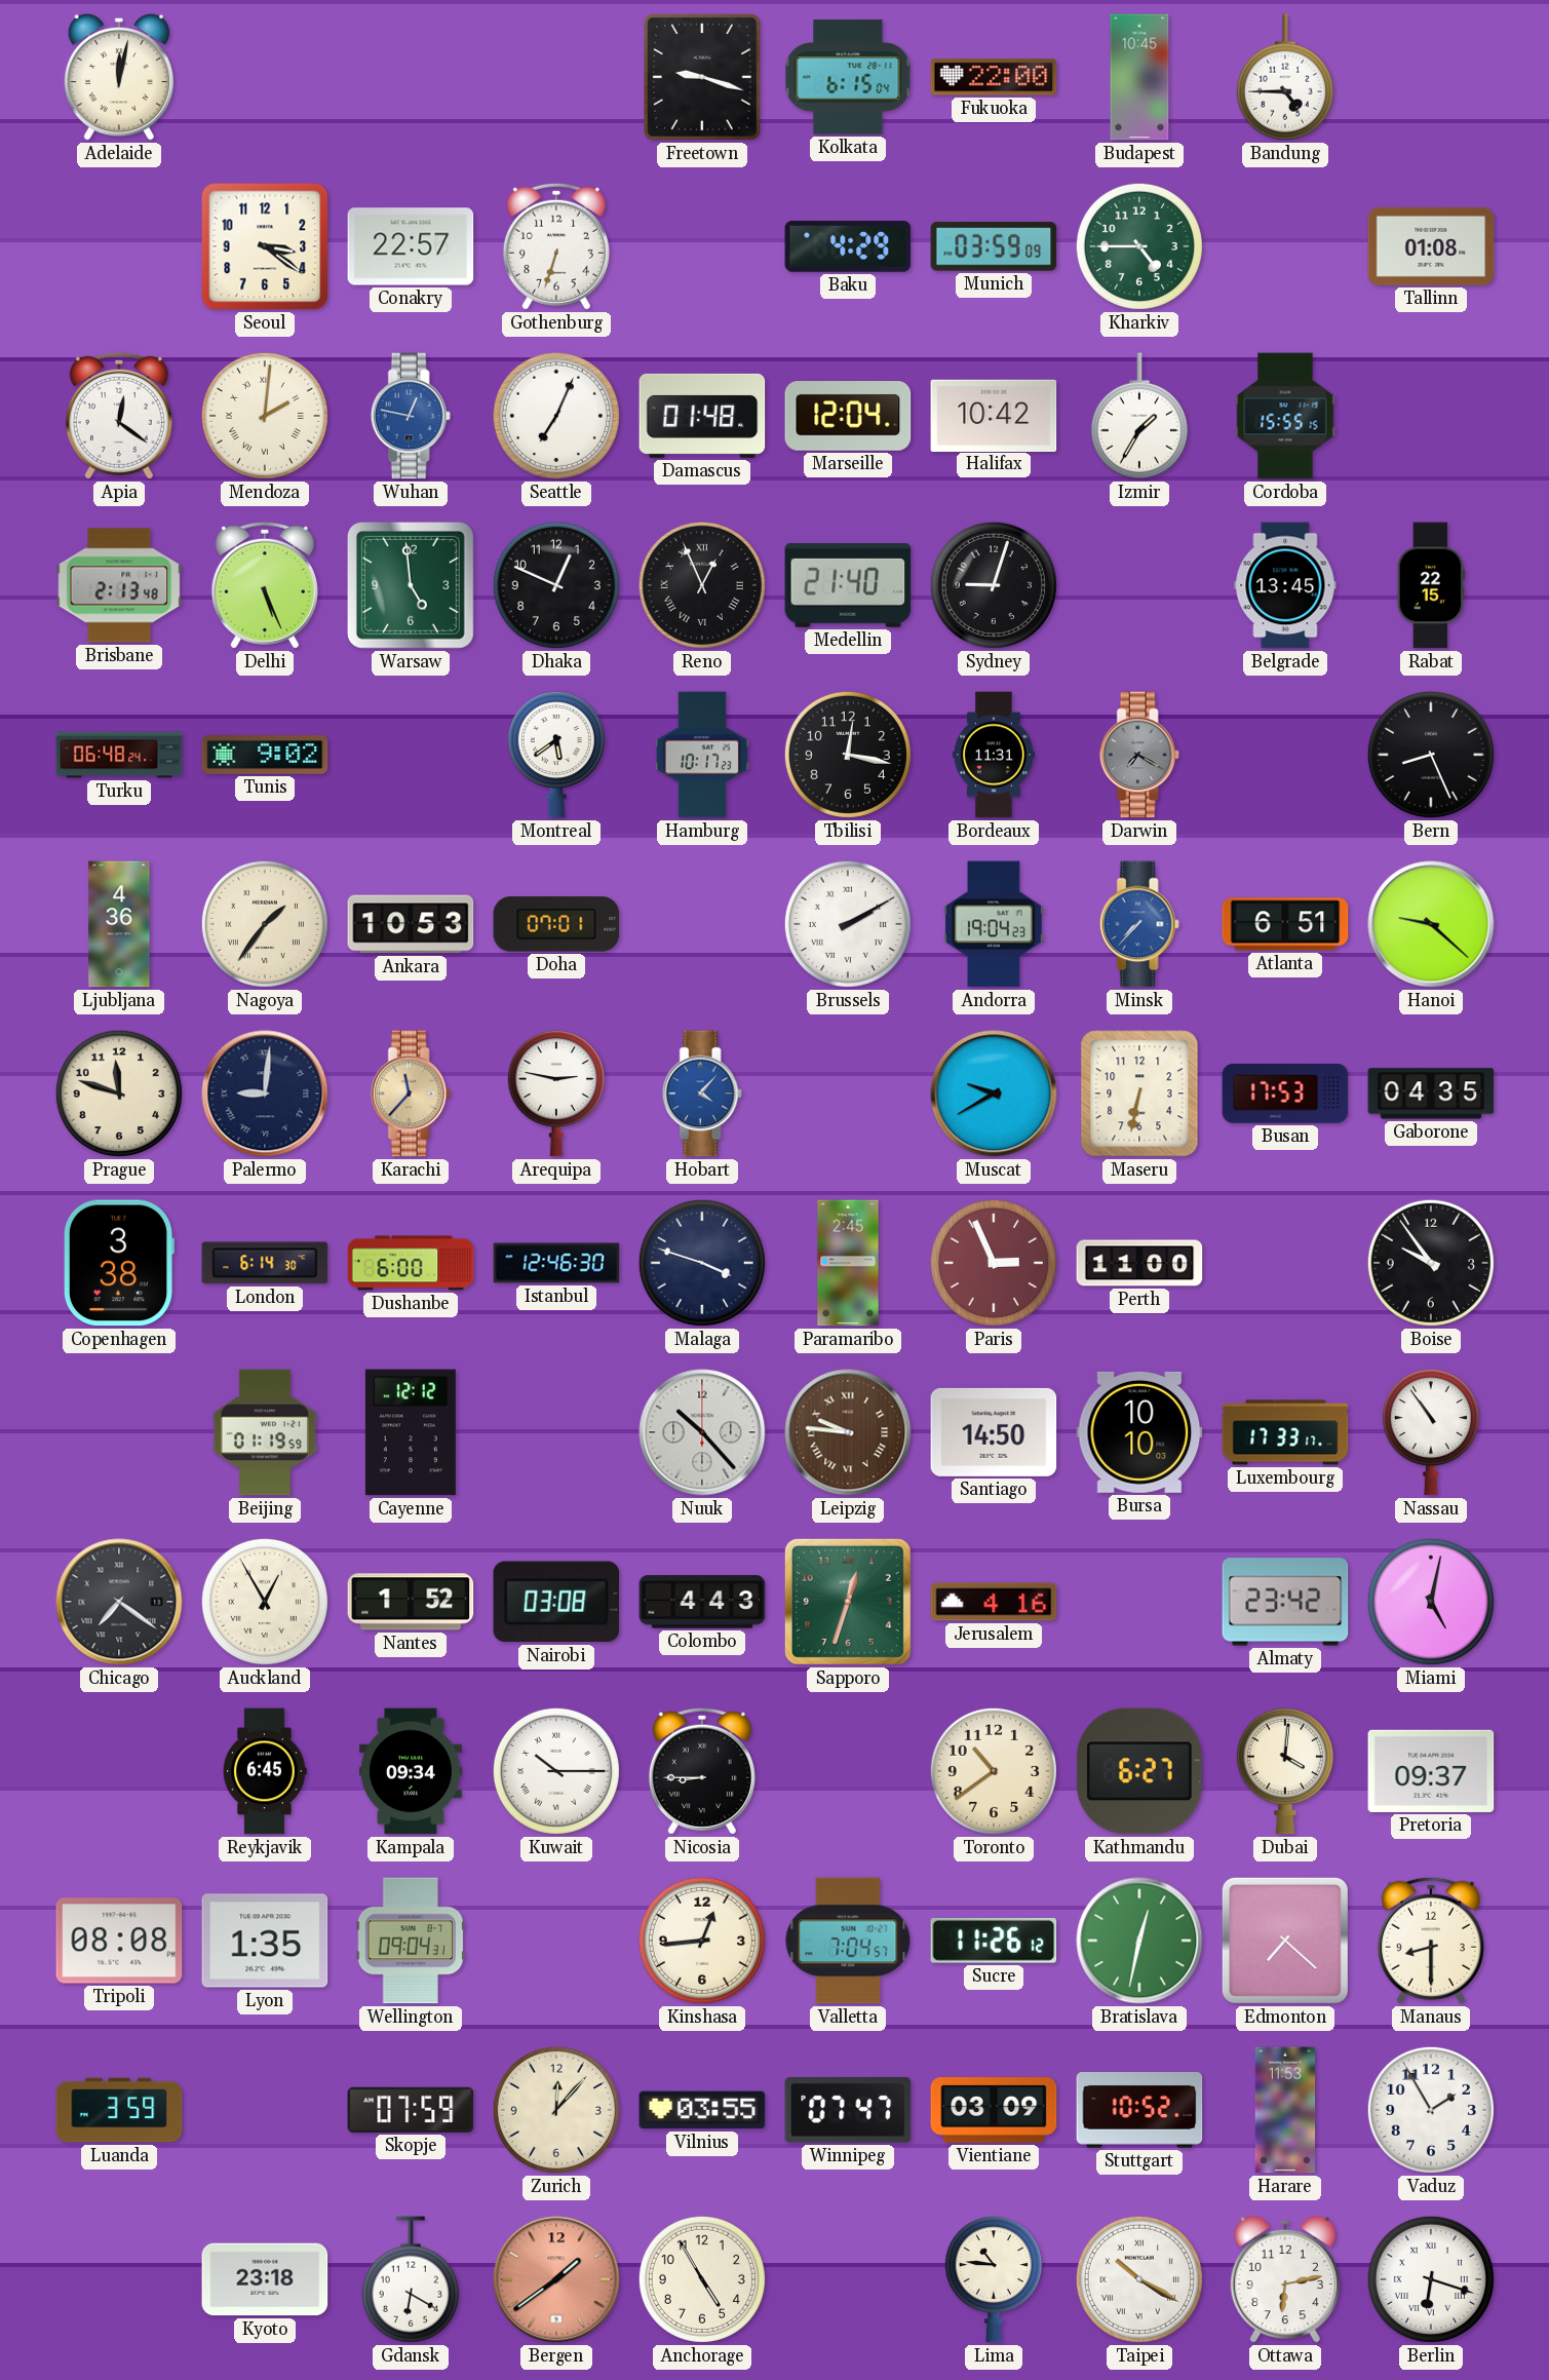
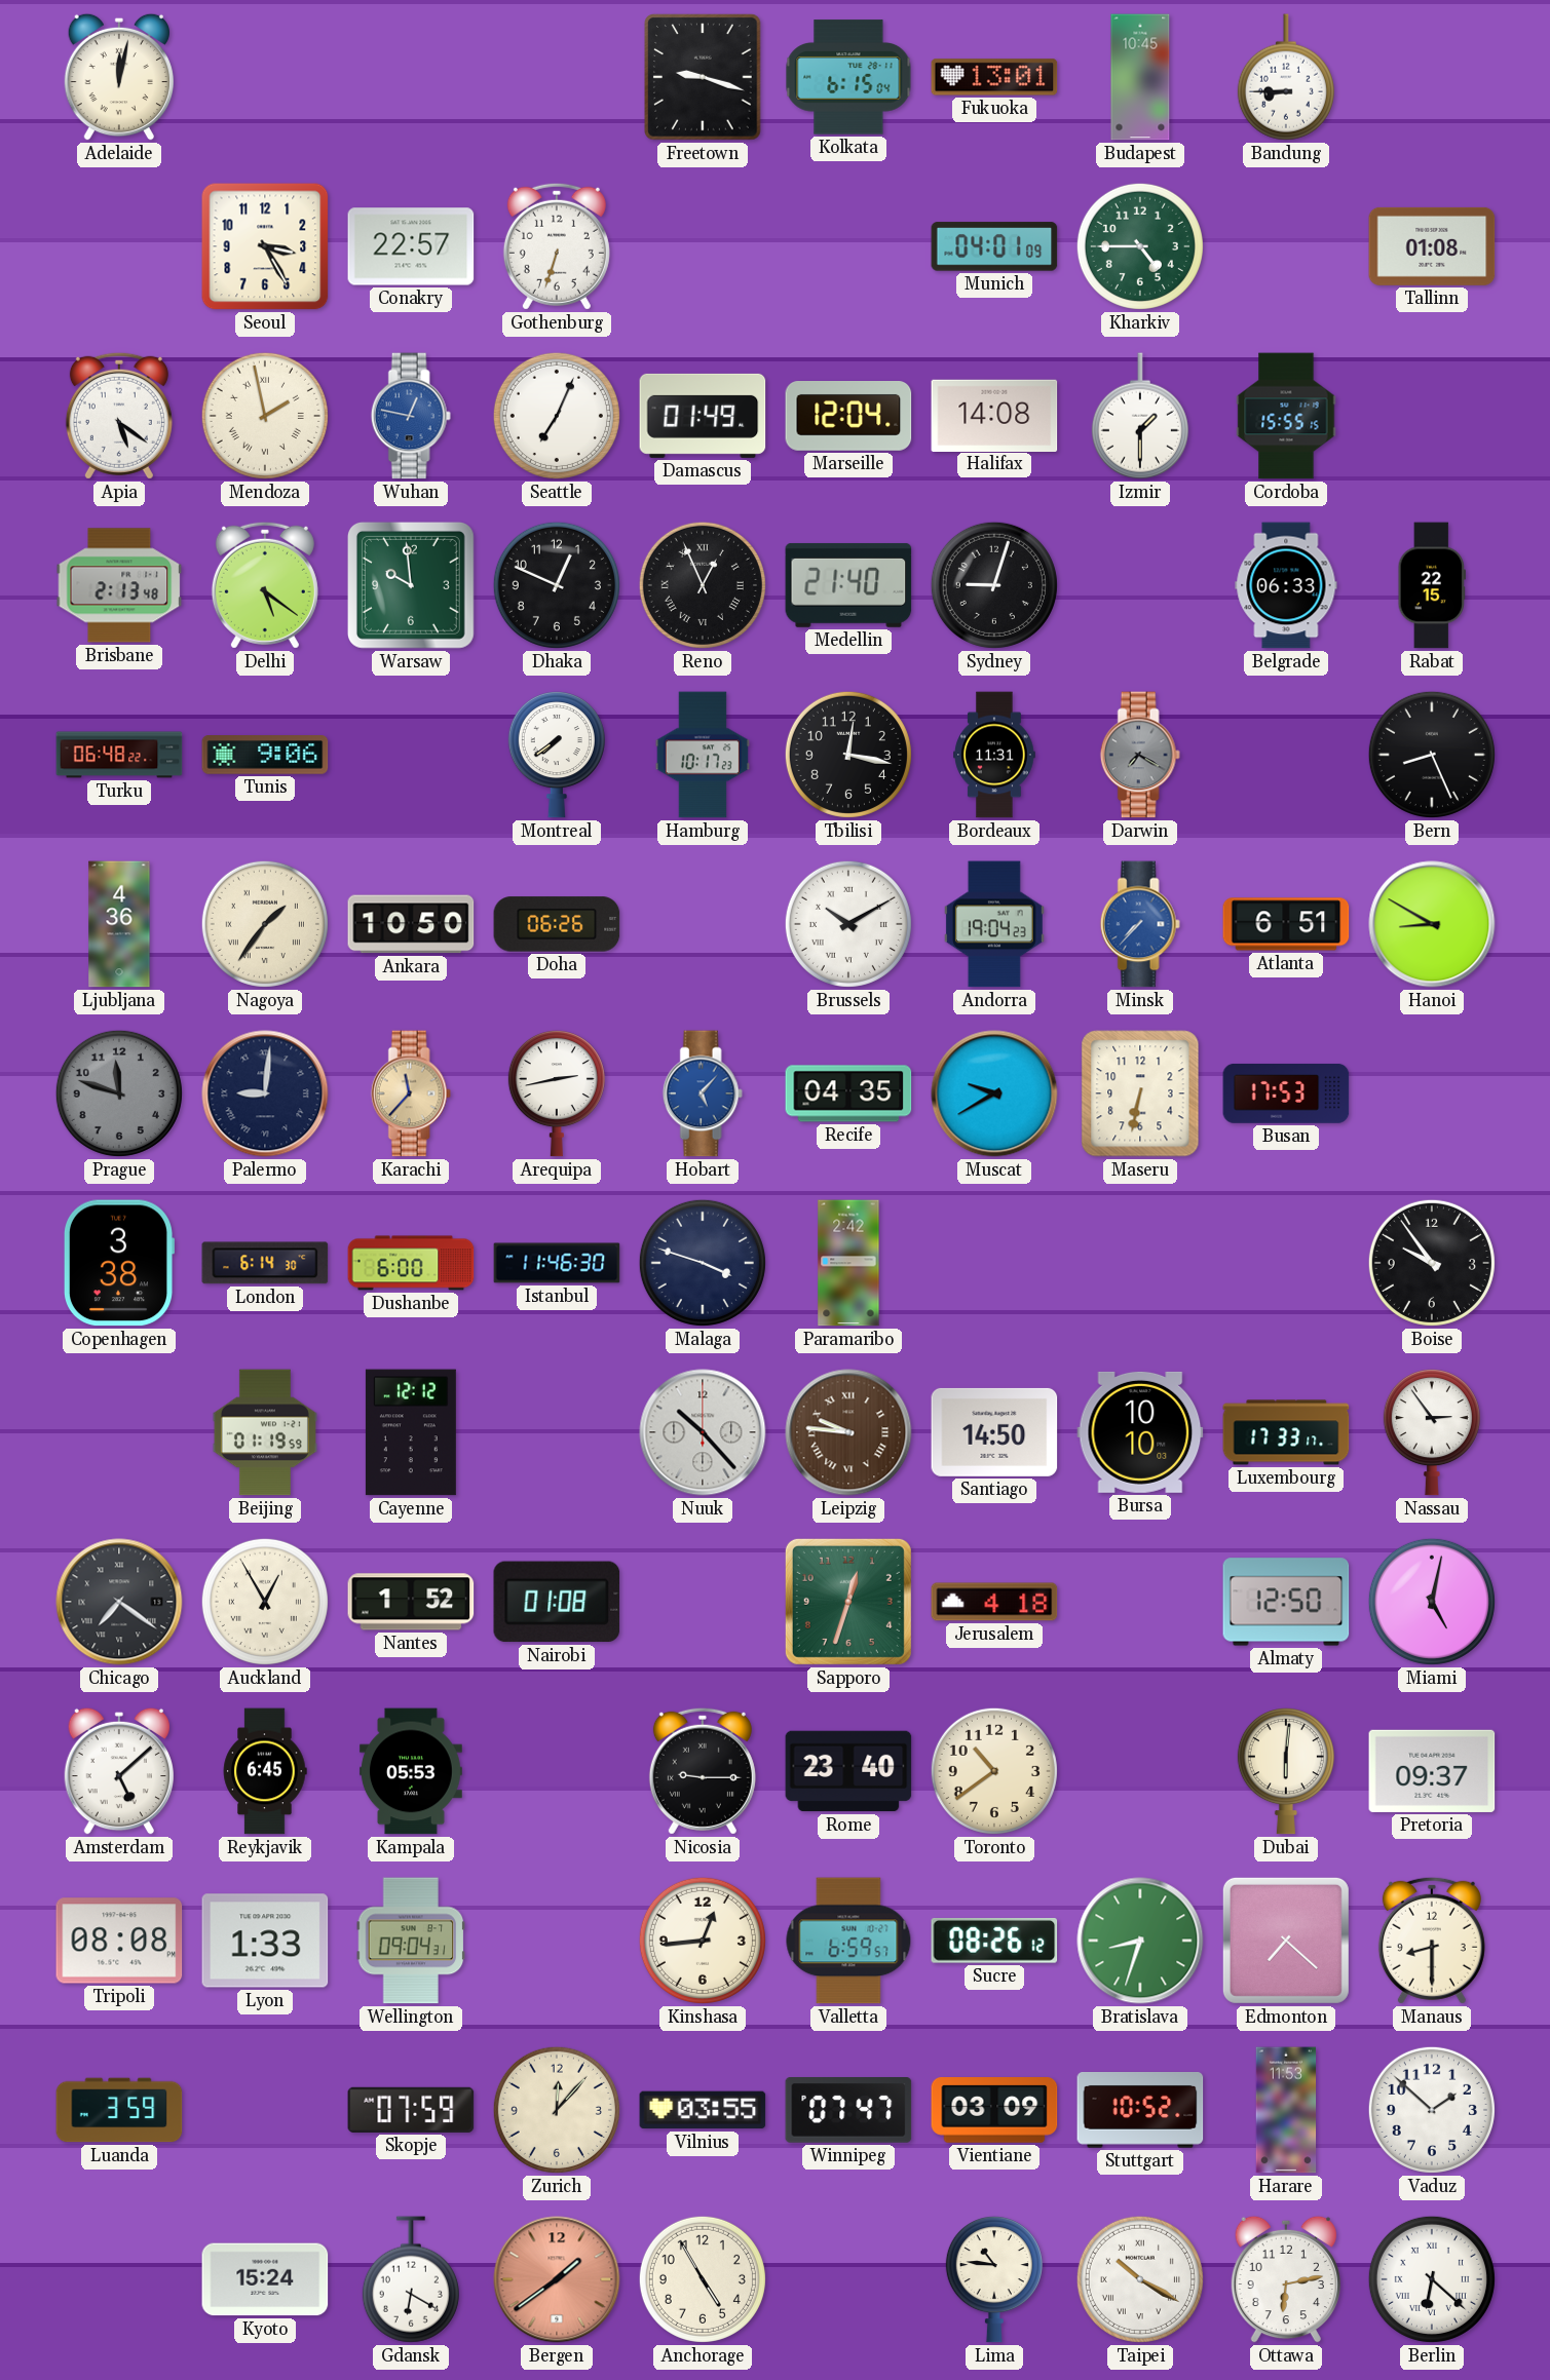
Fukuoka: 22:00 -> 13:01
Bandung: 4:45 -> 8:45
Seoul: 3:21 -> 3:25
Baku: 4:29 -> none
Munich: 03:59 -> 04:01
Apia: 12:21 -> 5:21
Mendoza: 2:01 -> 1:58
Damascus: 01:48 -> 01:49
Halifax: 10:42 -> 14:08
Izmir: 1:35 -> 1:30
Delhi: 5:26 -> 5:21
Warsaw: 4:59 -> 9:59
Belgrade: 13:45 -> 06:33
Turku: 06:48:24 -> 06:48:22
Tunis: 9:02 -> 9:06
Montreal: 5:39 -> 7:39
Ankara: 10:53 -> 10:50
Doha: 07:01 -> 06:26
Brussels: 2:10 -> 10:10
Hanoi: 9:22 -> 8:50
Prague dial: cream -> grey
Arequipa: 2:47 -> 2:43
Hobart: 4:07 -> 5:07
Recife: none -> 04:35
Gaborone: 04:35 -> none
Istanbul: 12:46 -> 11:46
Paramaribo: 2:45 -> 2:42
Paris: 2:56 -> none
Perth: 11:00 -> none
Nassau: 10:54 -> 2:54
Nairobi: 03:08 -> 01:08
Colombo: 4:43 -> none
Jerusalem: 4:16 -> 4:18
Almaty: 23:42 -> 12:50
Amsterdam: none -> 5:08
Kampala: 09:34 -> 05:53
Kuwait: 10:15 -> none
Nicosia: 8:45 -> 9:15
Rome: none -> 23:40
Kathmandu: 6:27 -> none
Dubai: 4:01 -> 6:01
Lyon: 1:35 -> 1:33
Valletta: 7:04 -> 6:59
Sucre: 11:26 -> 08:26
Bratislava: 12:32 -> 8:33
Vaduz: 1:55 -> 1:52
Kyoto: 23:18 -> 15:24
Berlin: 6:18 -> 6:22
